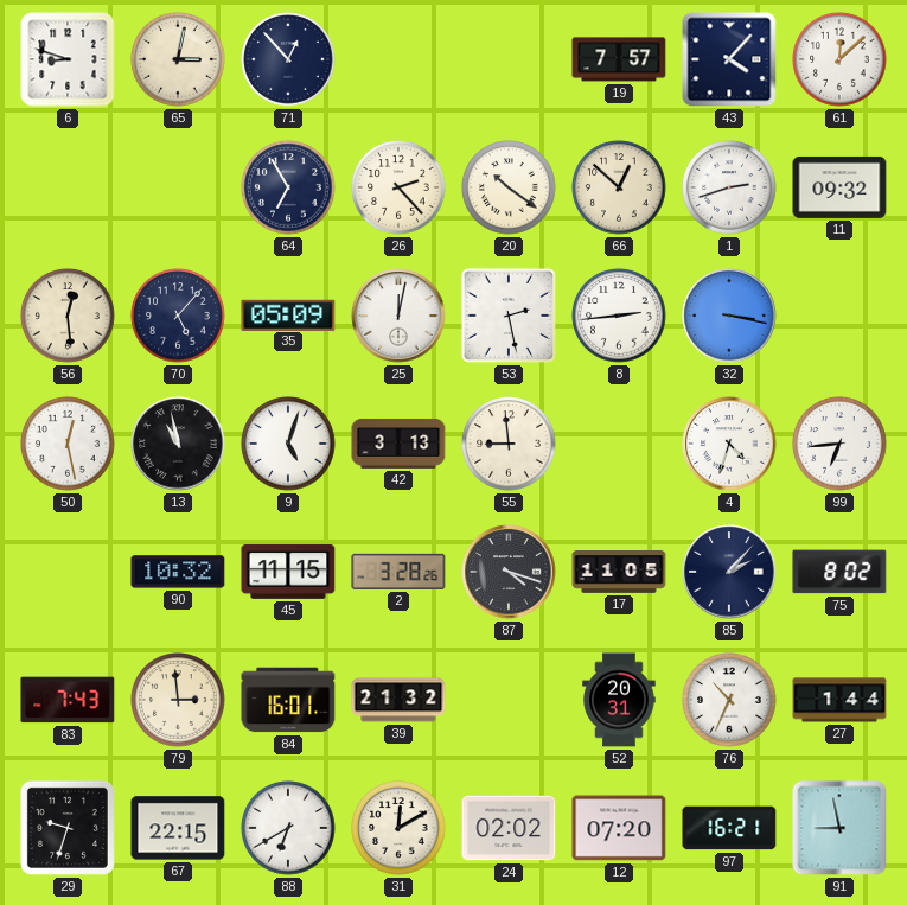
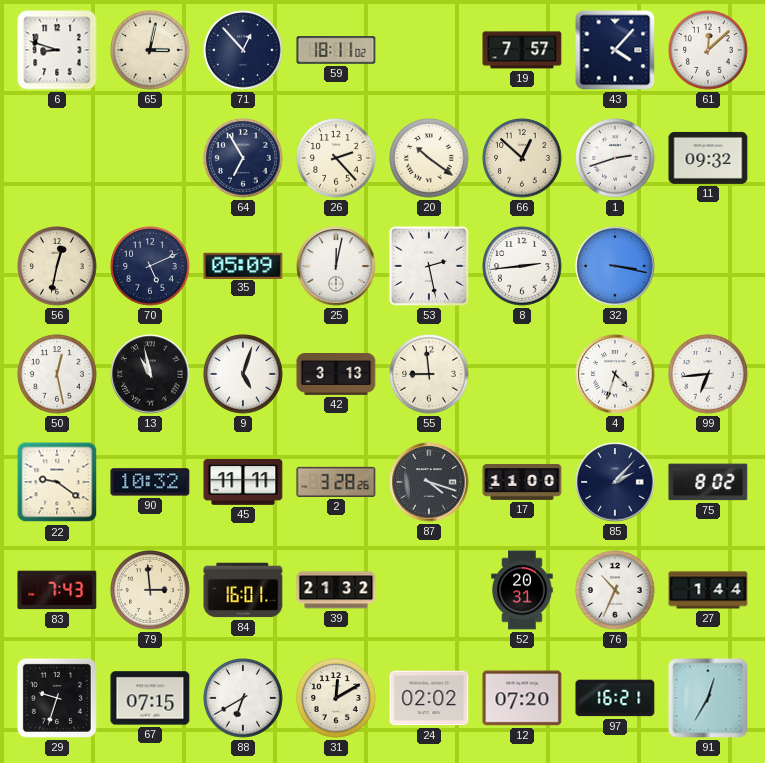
59: none -> 18:11
56: 12:29 -> 12:32
70: 5:07 -> 5:11
22: none -> 9:21
45: 11:15 -> 11:11
17: 11:05 -> 11:00
67: 22:15 -> 07:15
91: 8:58 -> 12:35
